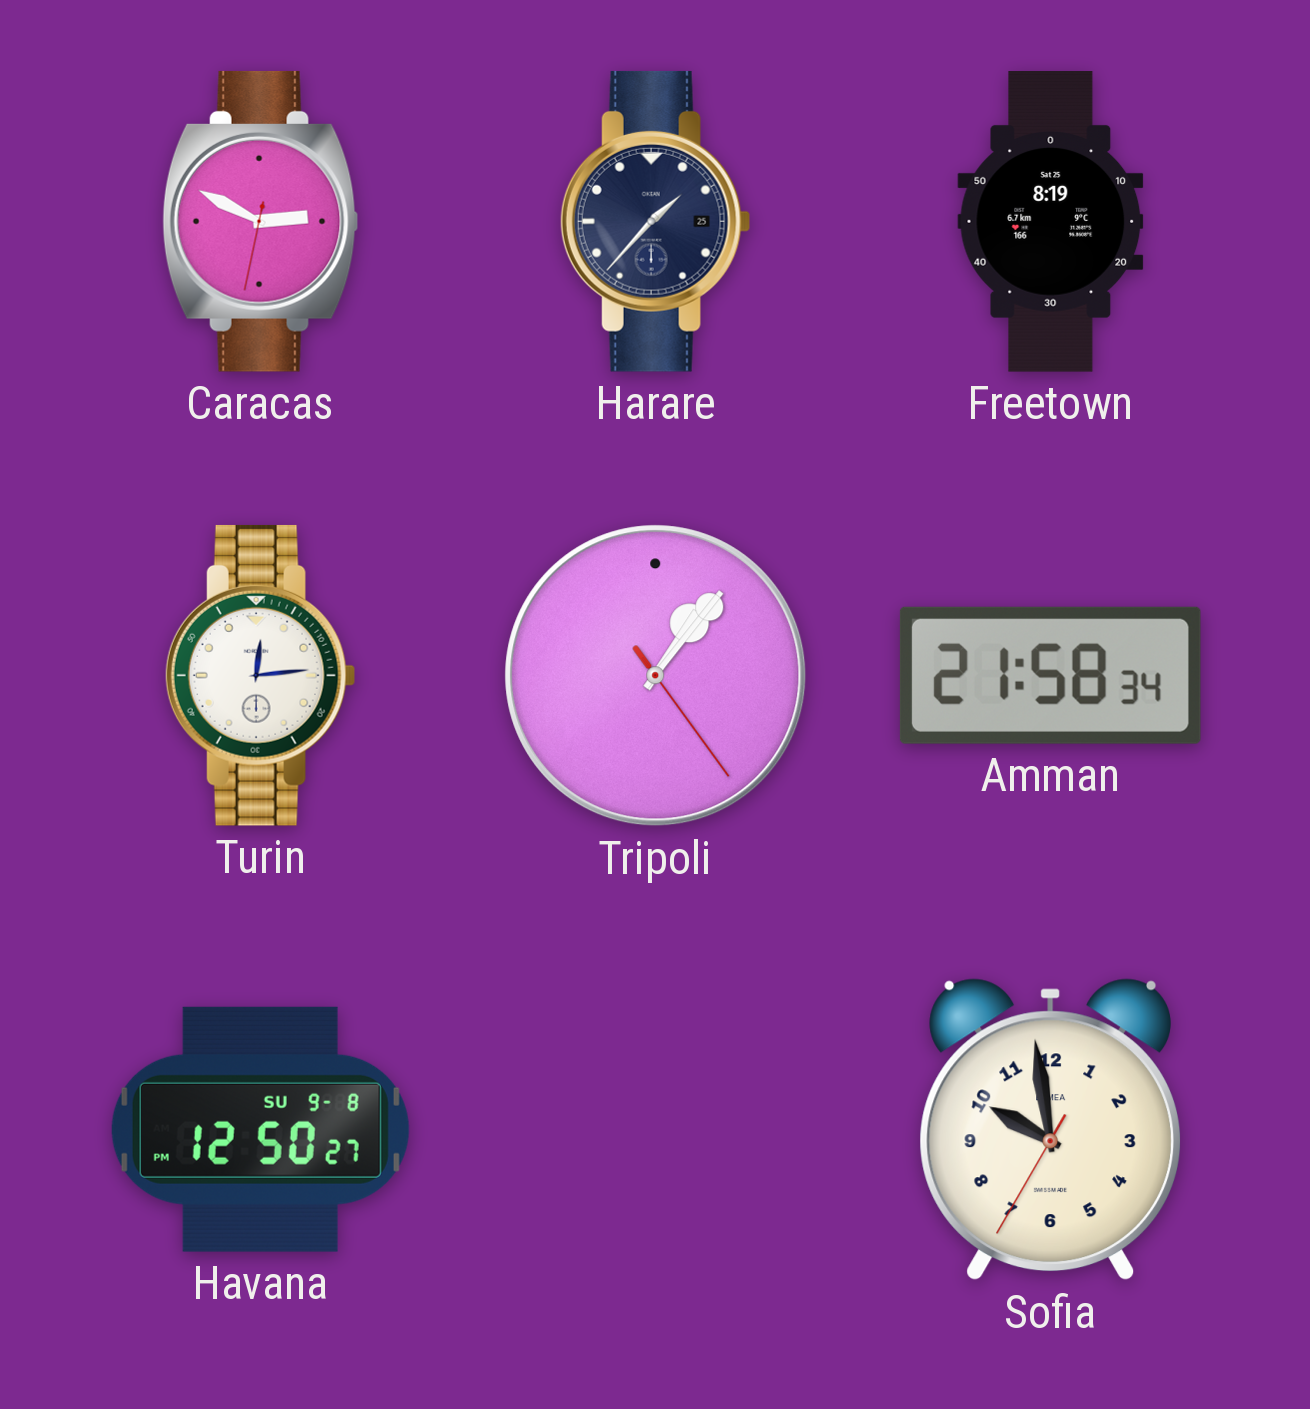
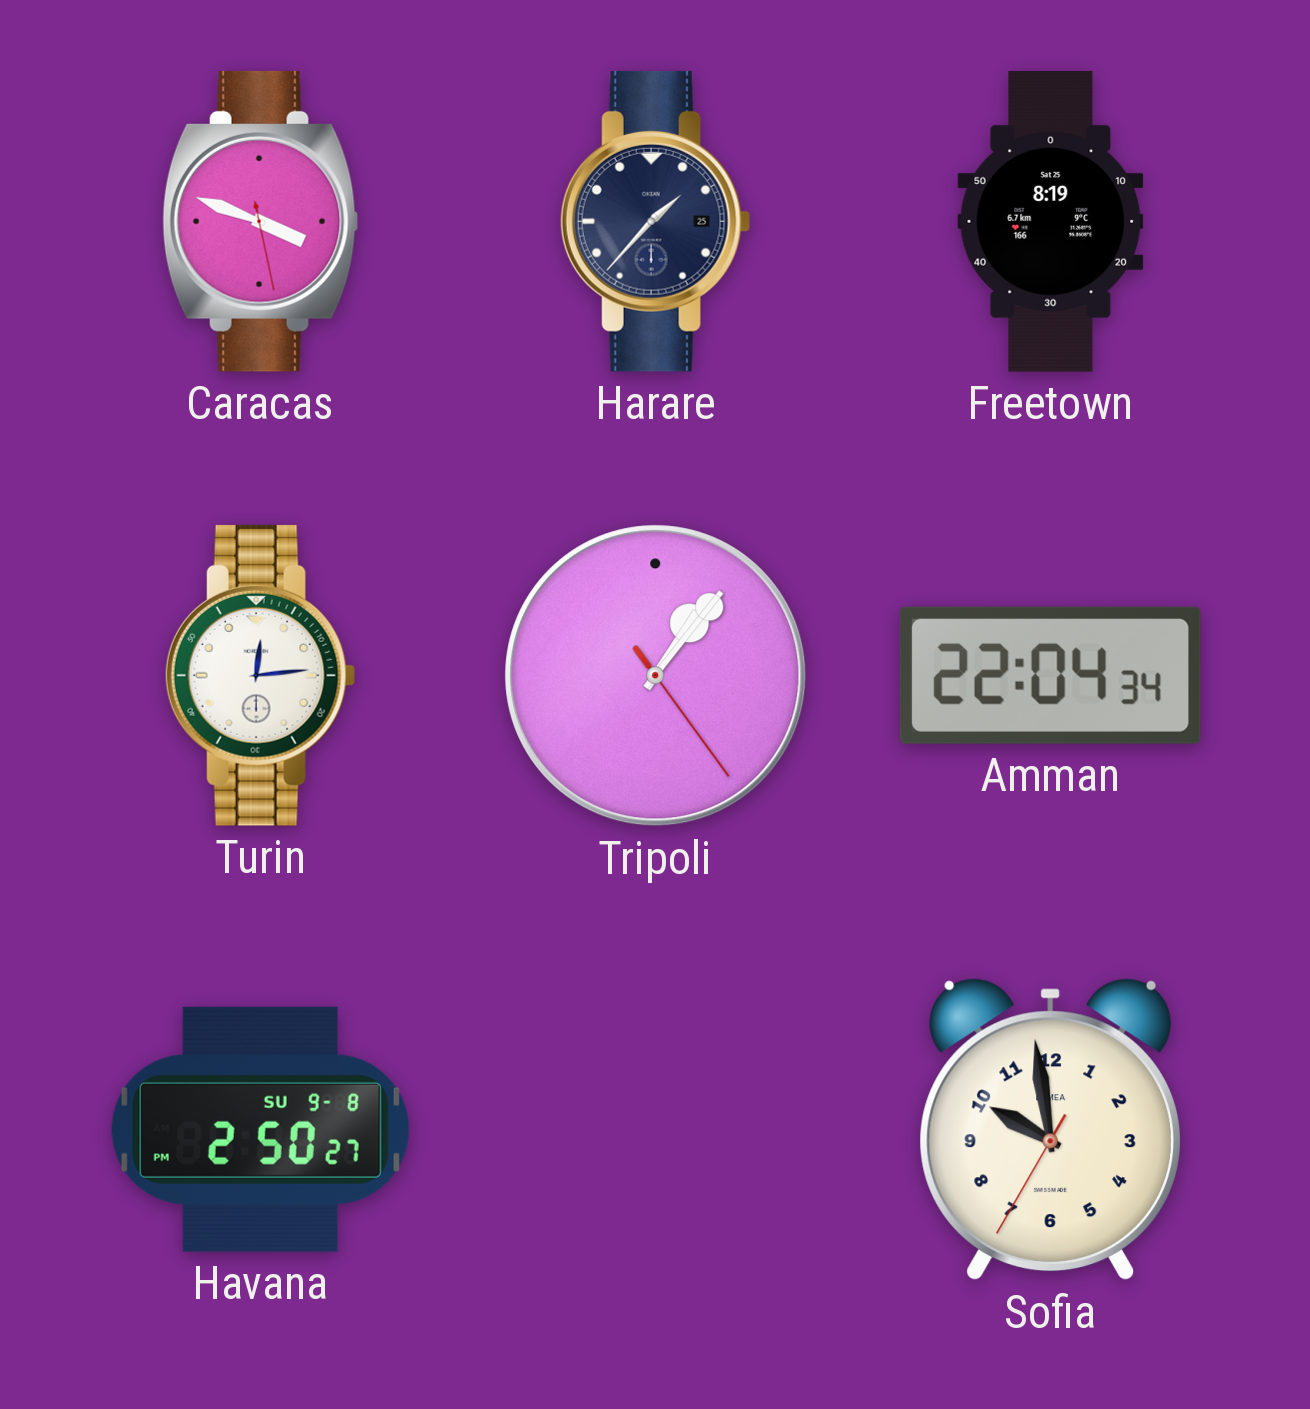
Caracas: 2:49 -> 3:48
Amman: 21:58 -> 22:04
Havana: 12:50 -> 2:50
